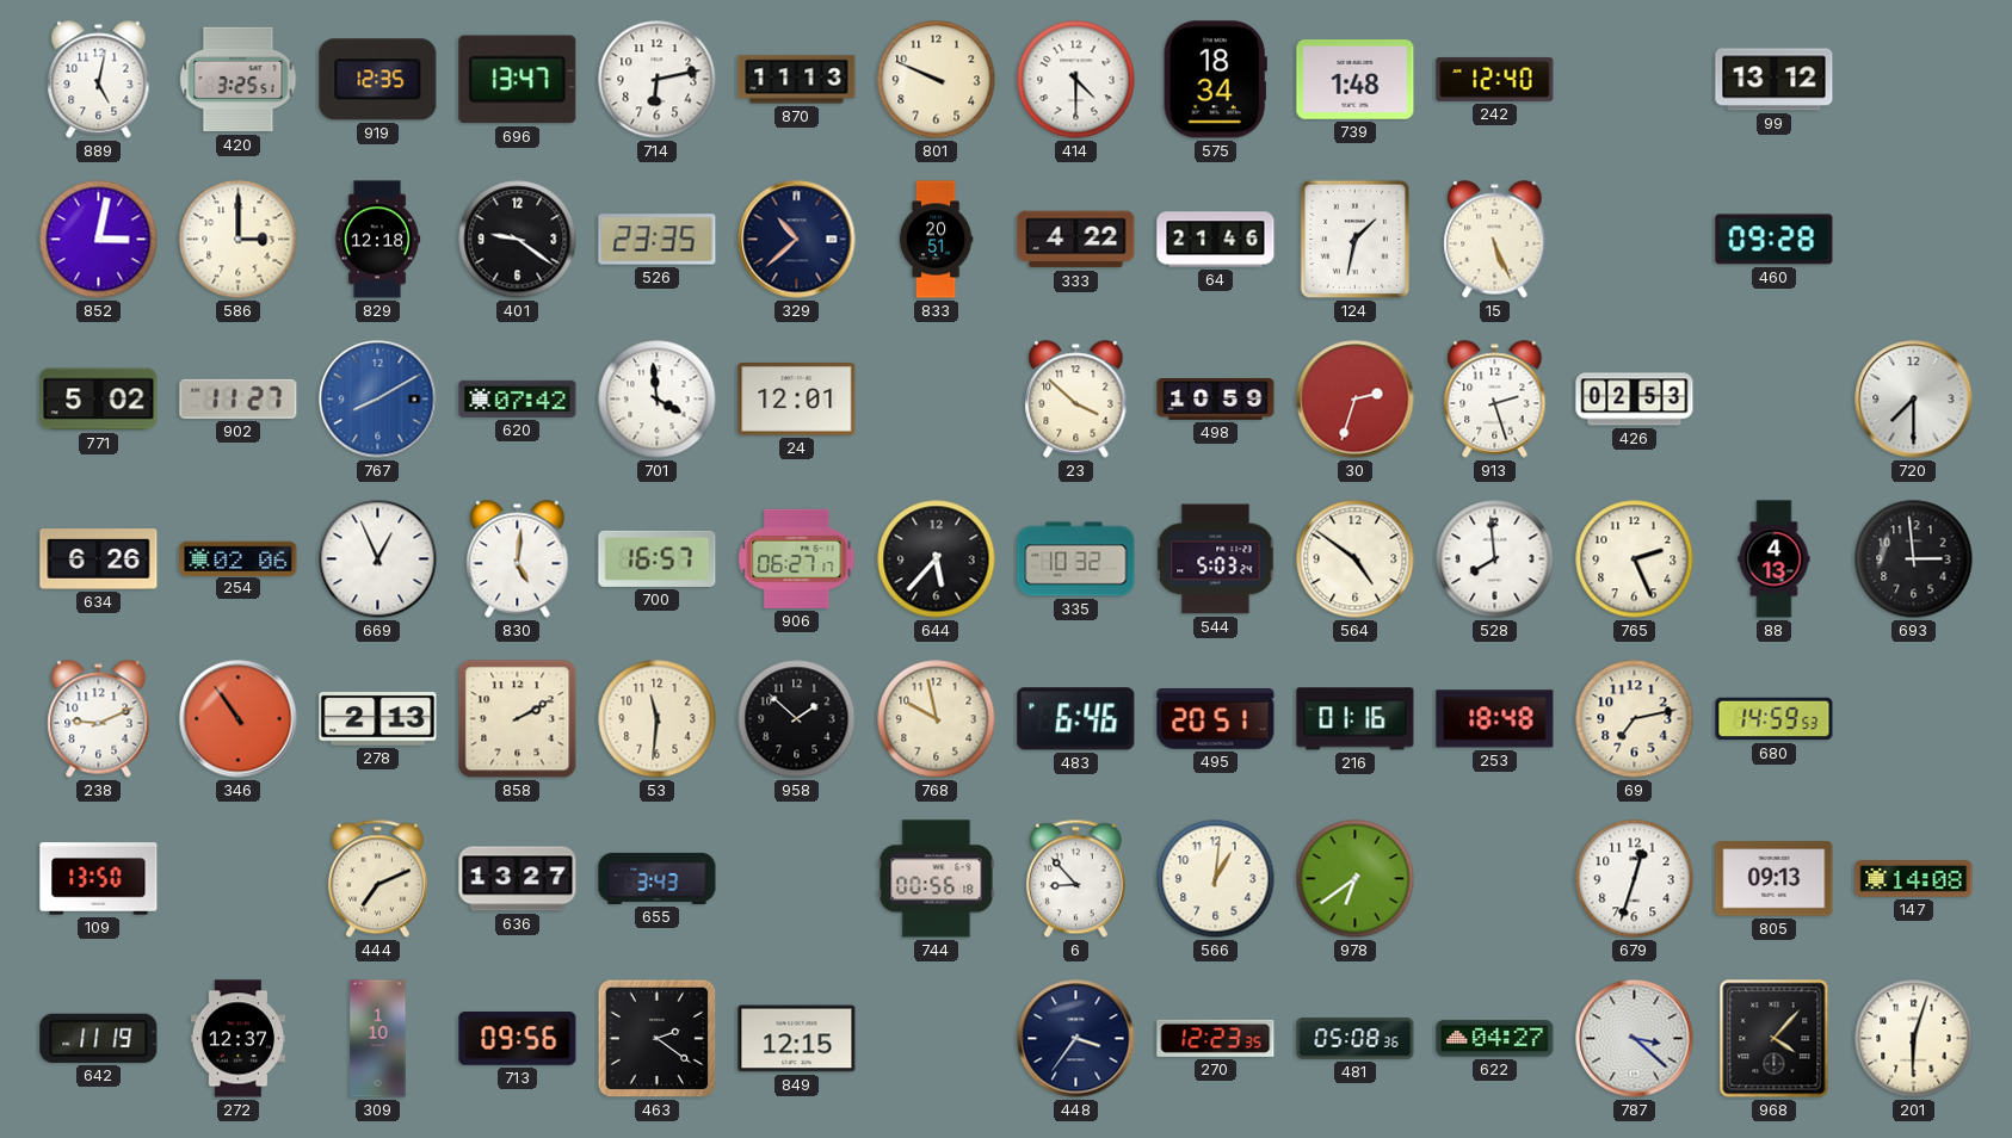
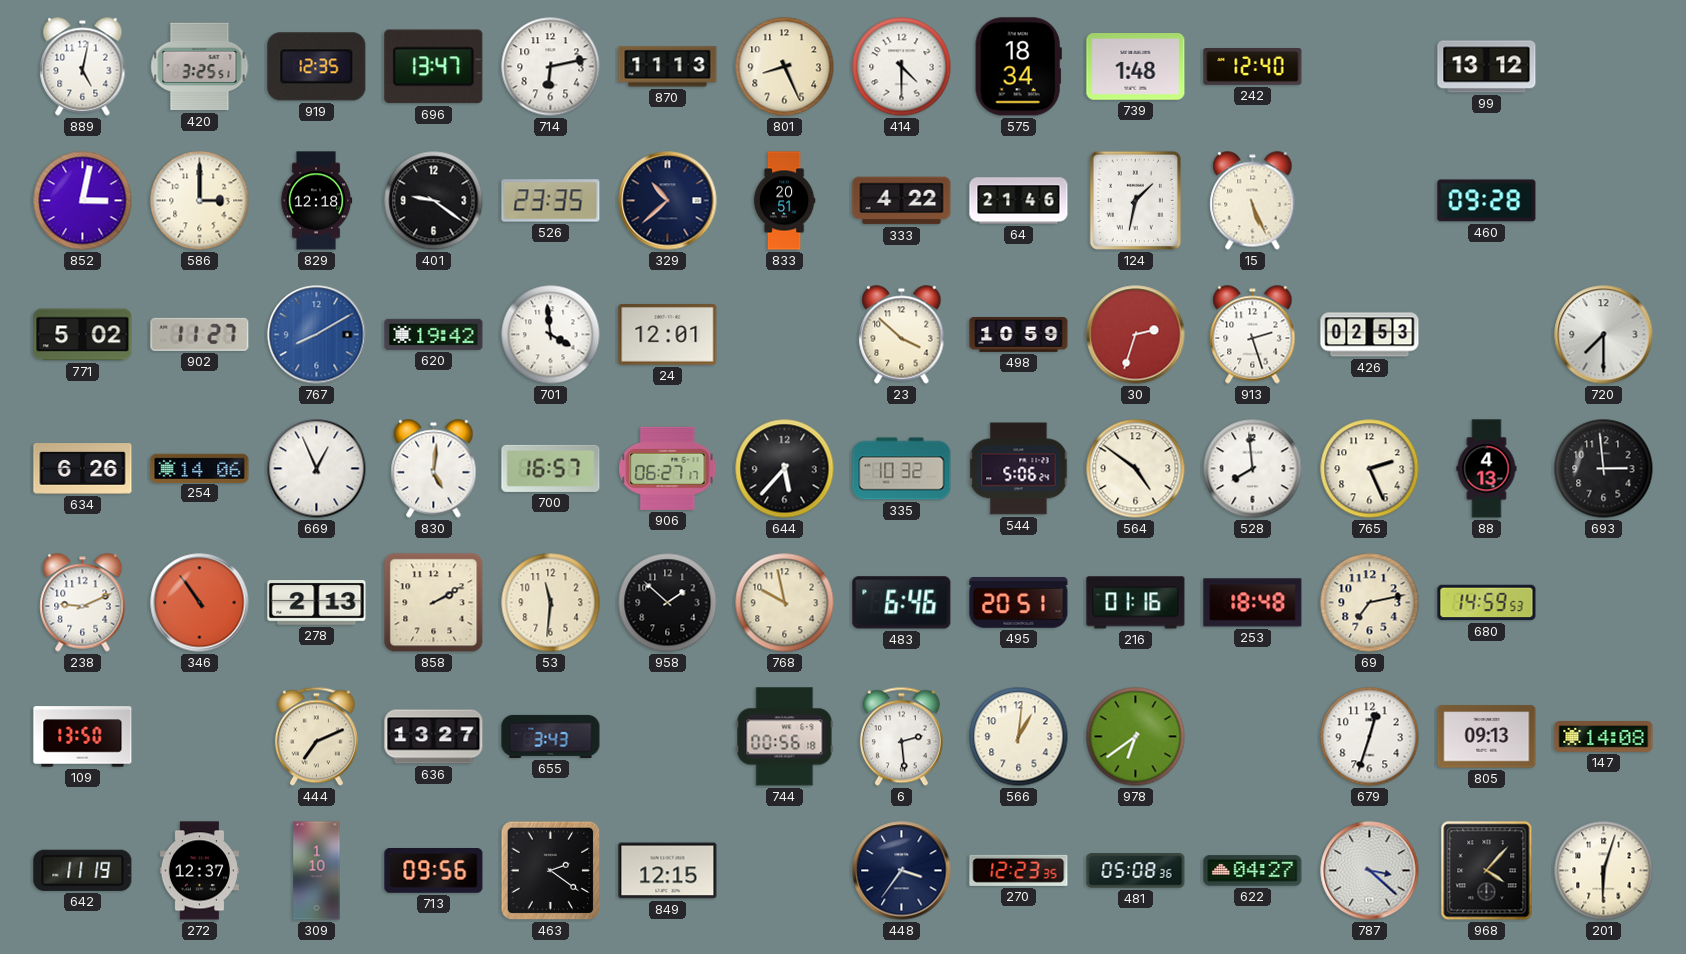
801: 9:49 -> 8:26
620: 07:42 -> 19:42
254: 02:06 -> 14:06
544: 5:03 -> 5:06
6: 8:53 -> 2:29
